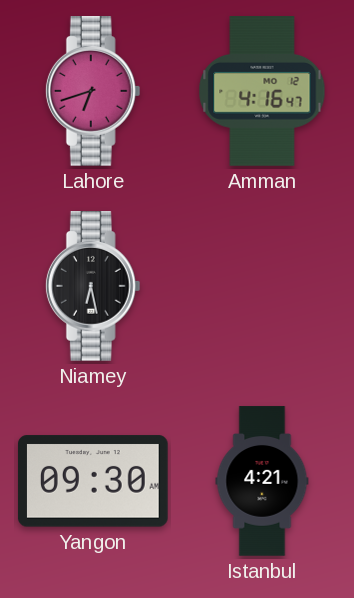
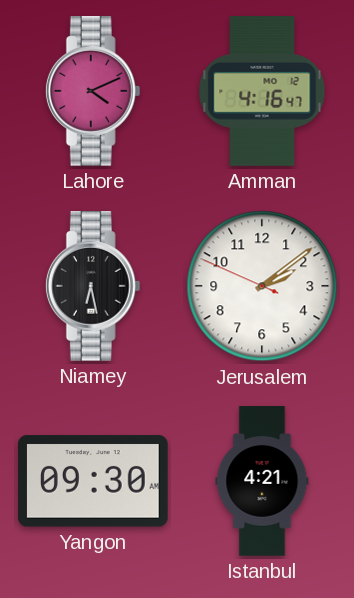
Lahore: 6:42 -> 4:11
Jerusalem: none -> 2:08
